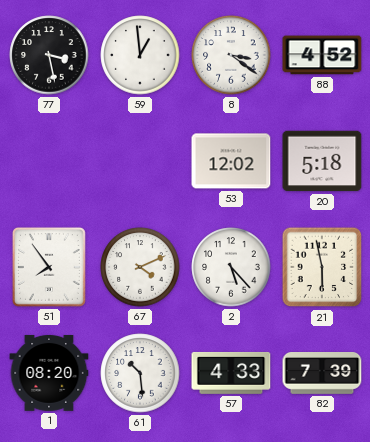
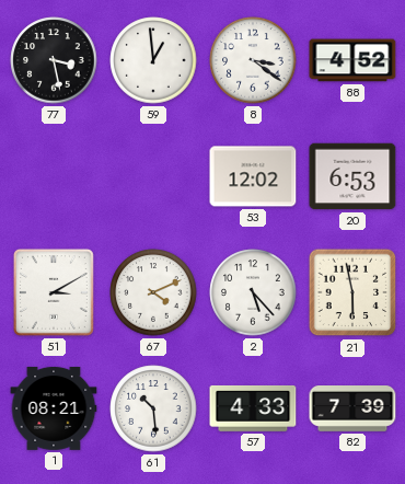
20: 5:18 -> 6:53
51: 7:54 -> 3:10
1: 08:20 -> 08:21
